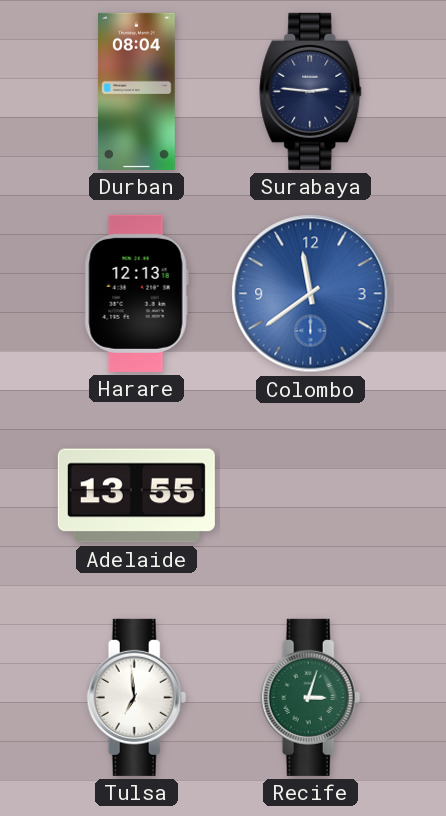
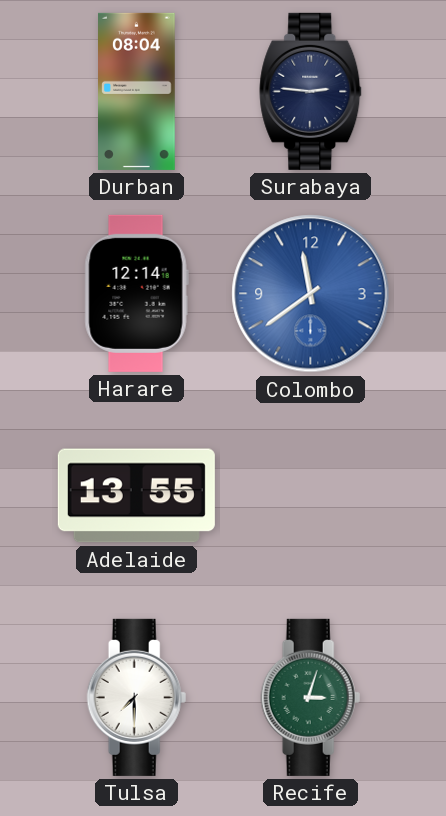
Harare: 12:13 -> 12:14
Tulsa: 6:59 -> 7:30
